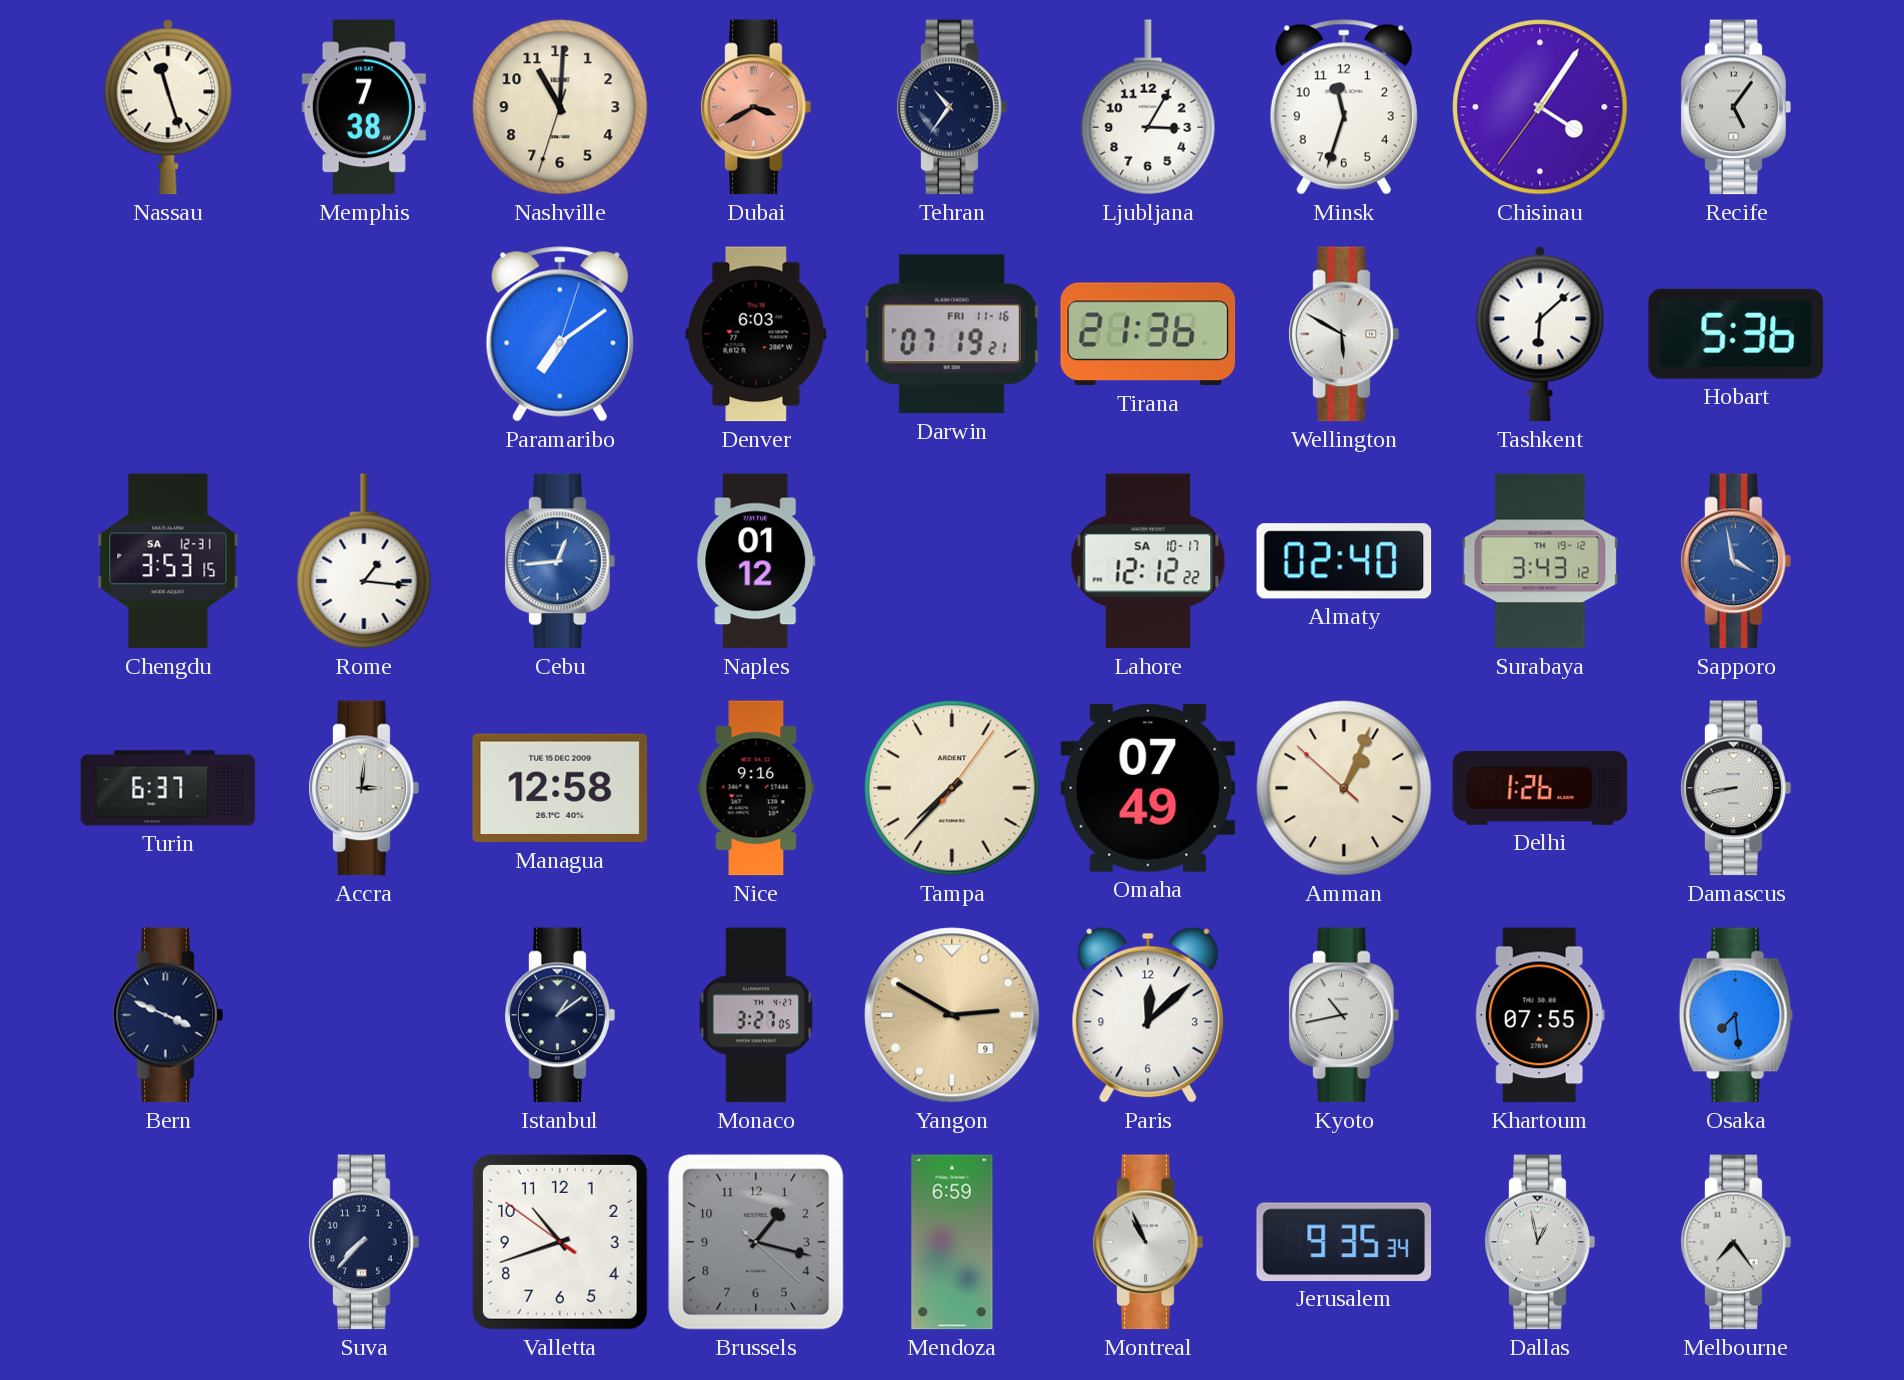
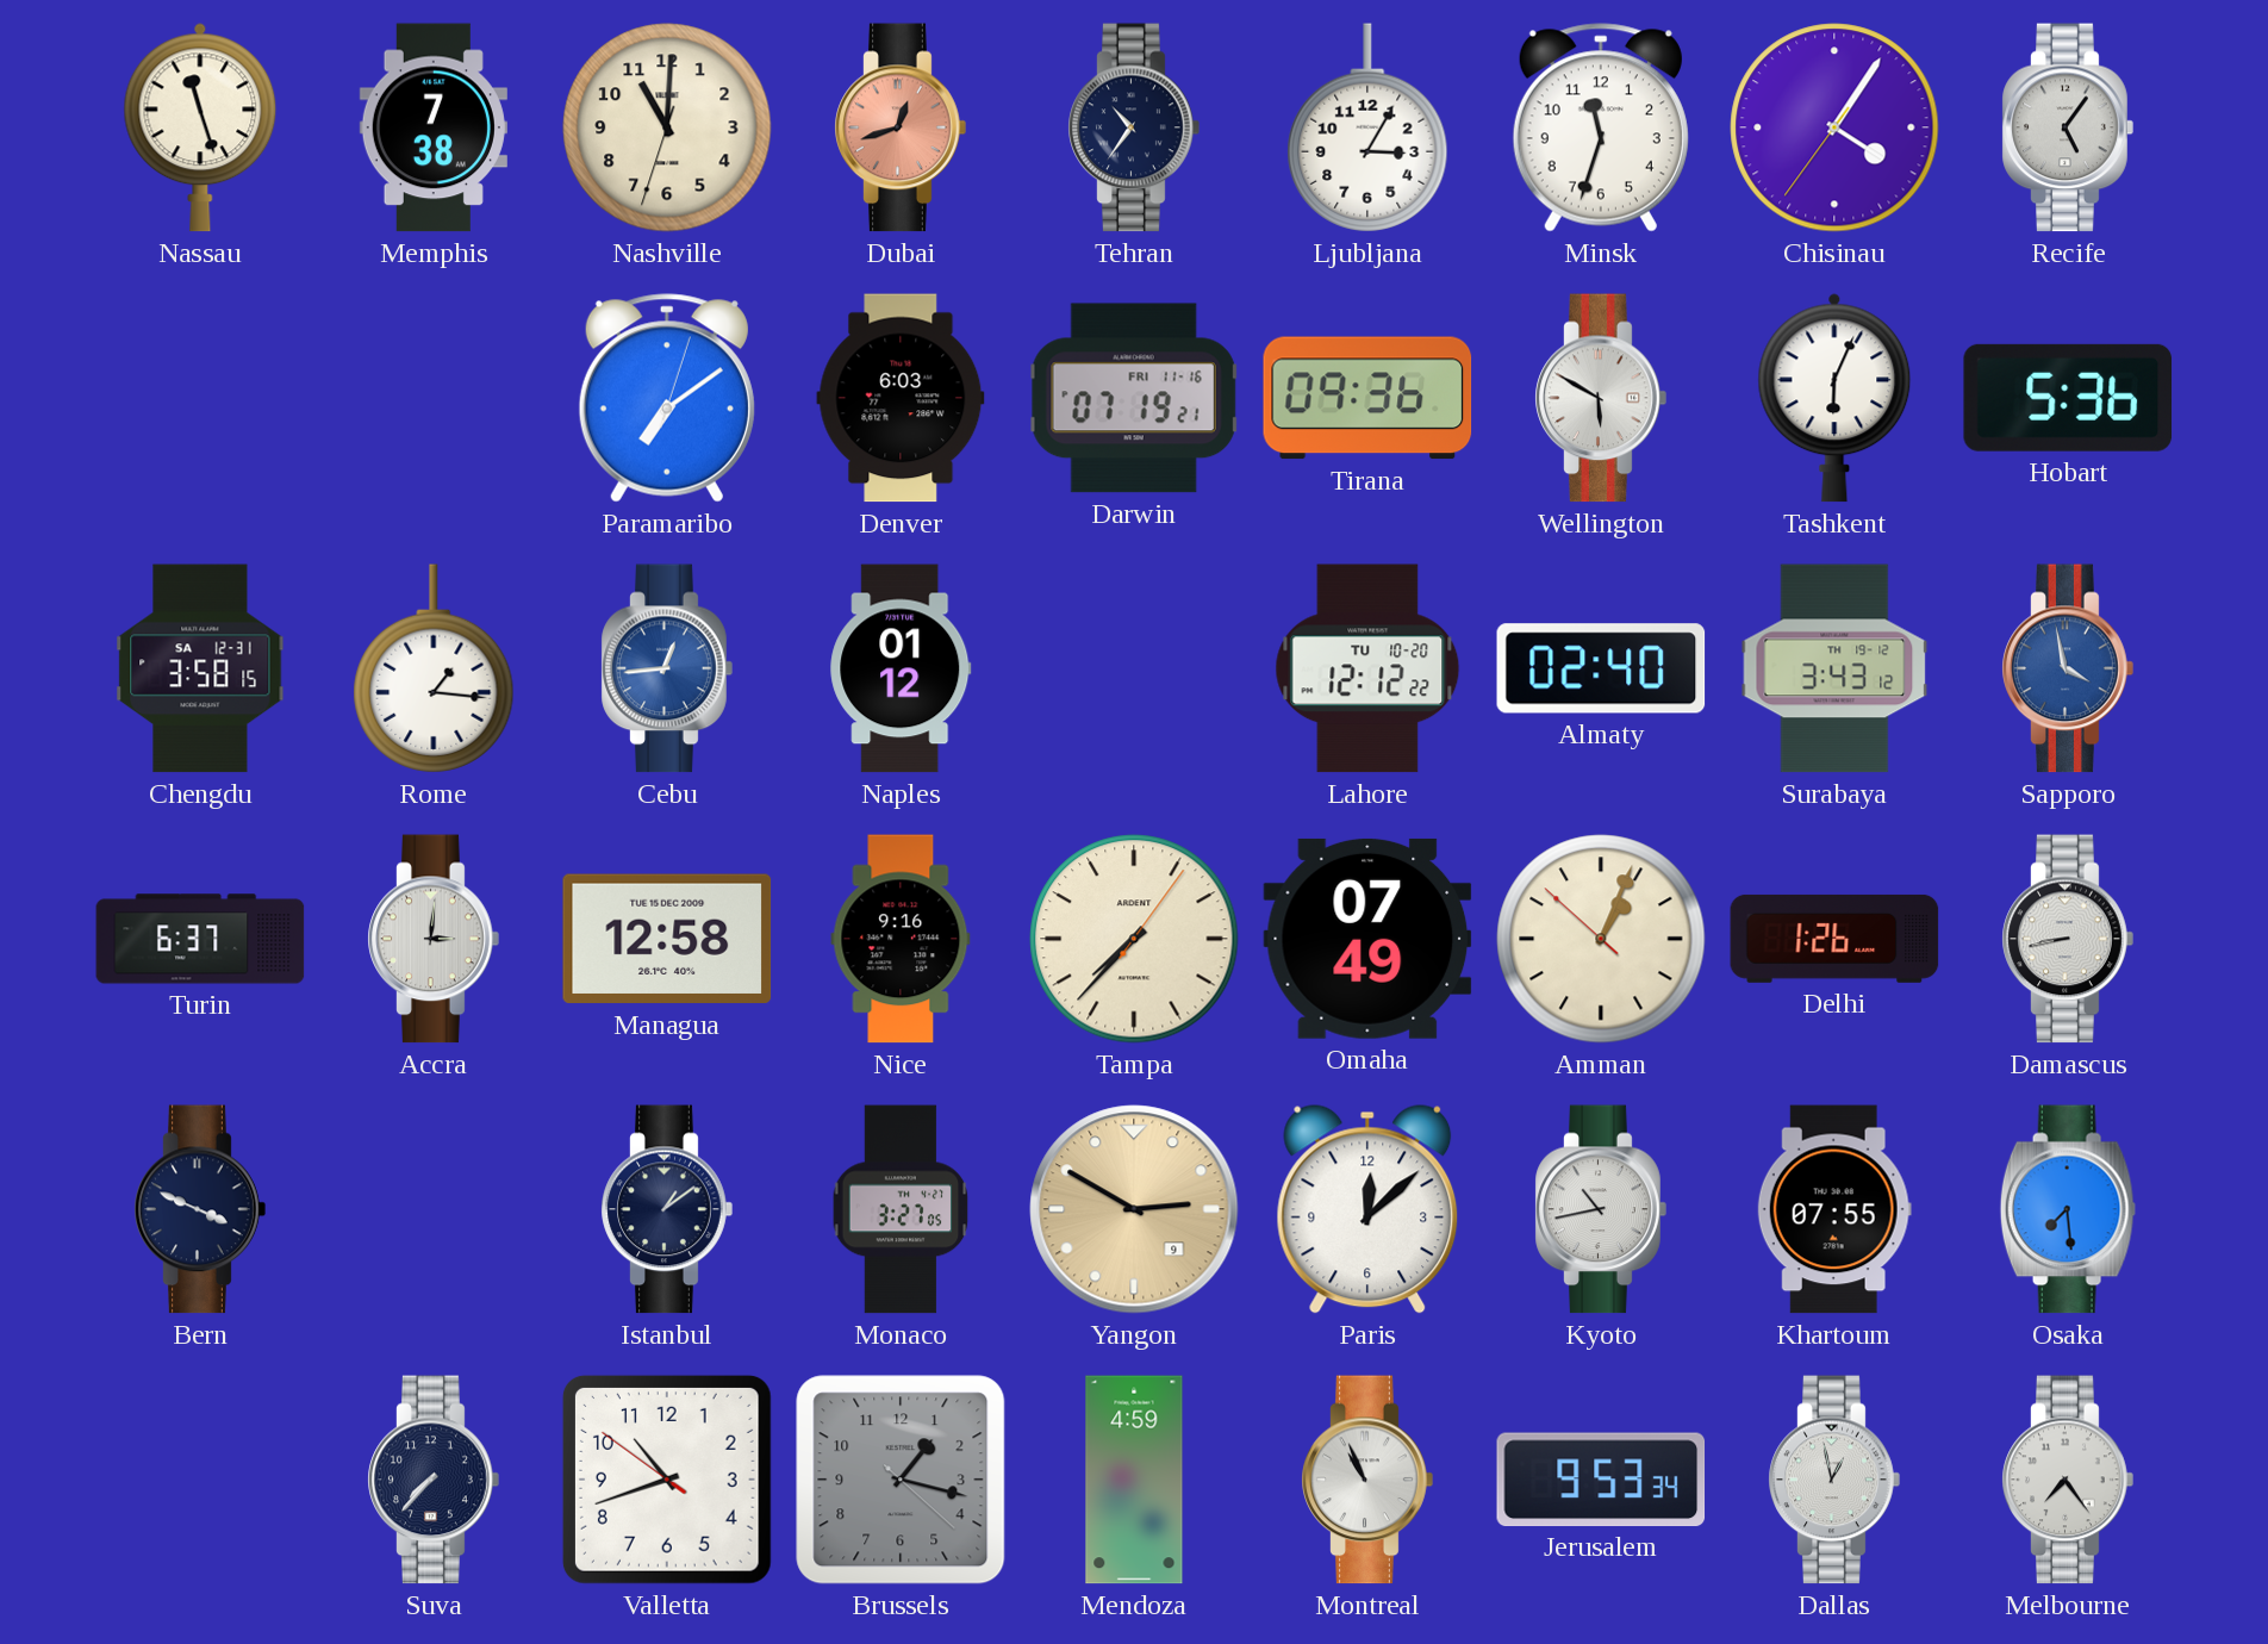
Dubai: 3:40 -> 12:42
Tirana: 21:36 -> 09:36
Tashkent: 6:08 -> 6:04
Chengdu: 3:53 -> 3:58
Lahore date: SA 10-17 -> TU 10-20
Mendoza: 6:59 -> 4:59
Jerusalem: 9:35 -> 9:53
